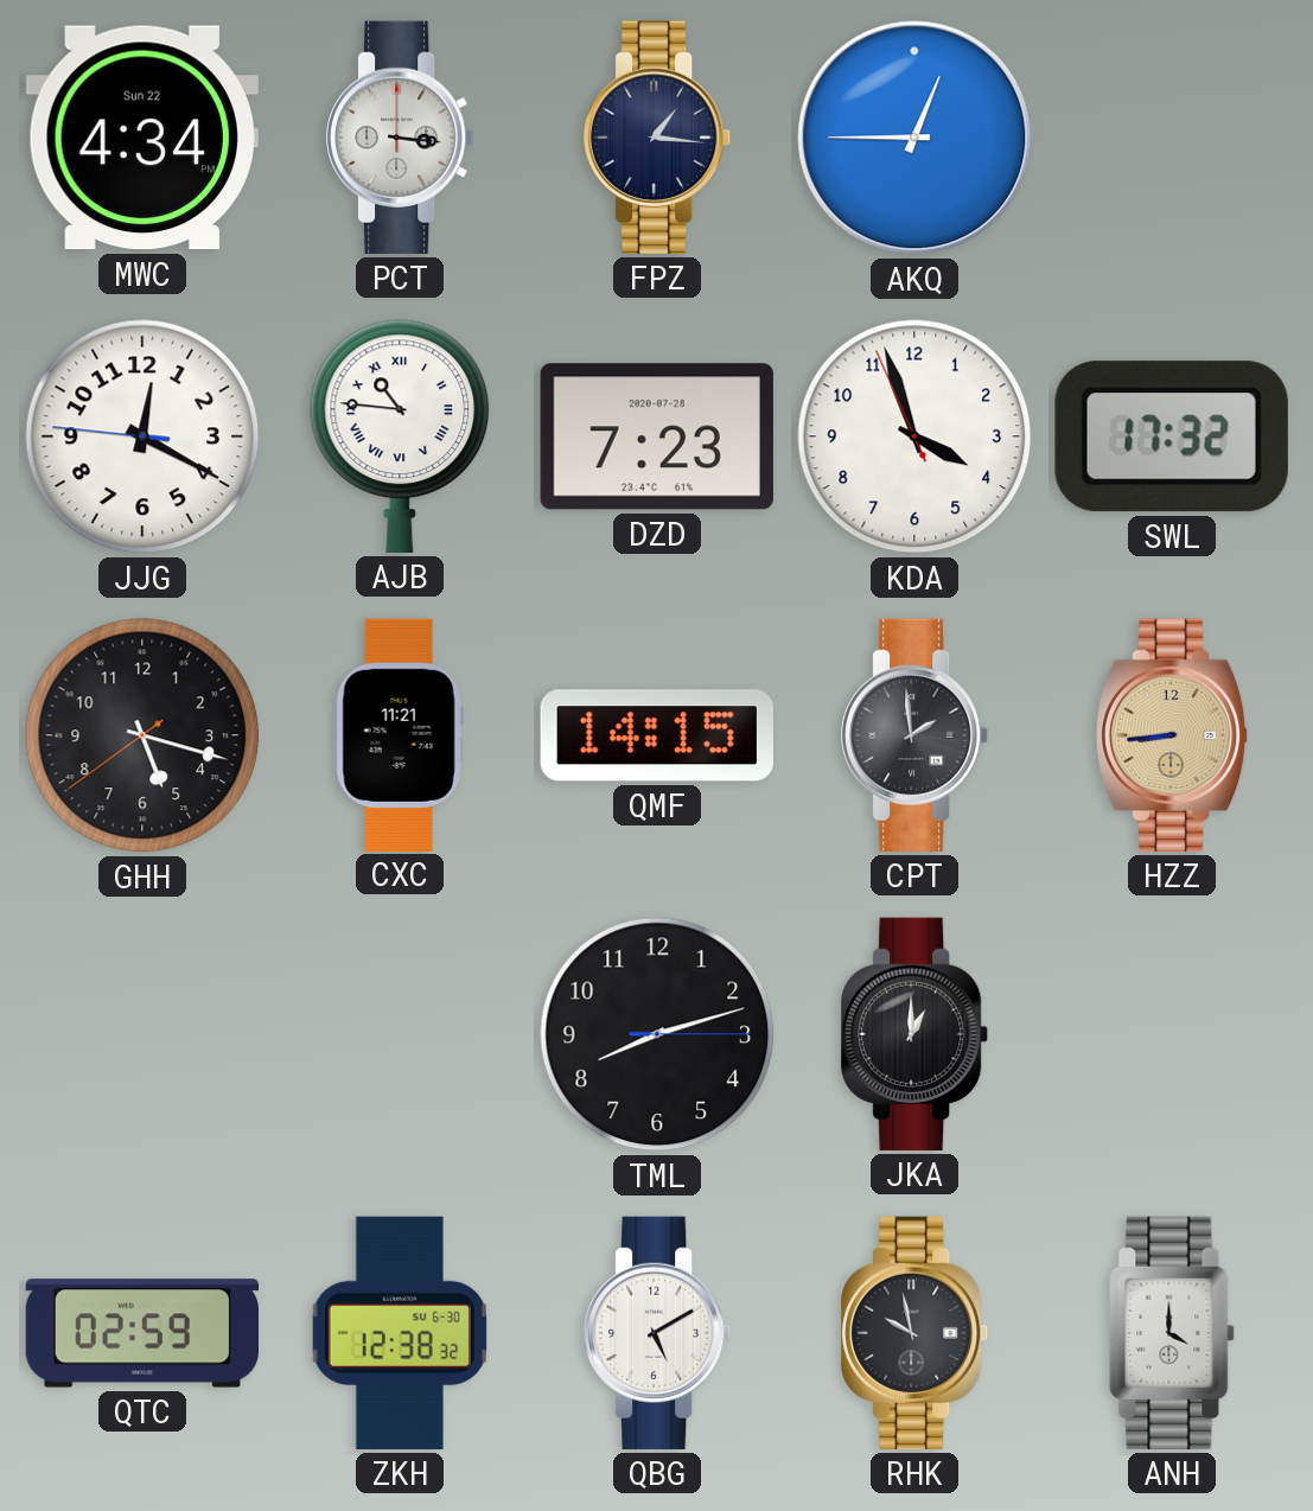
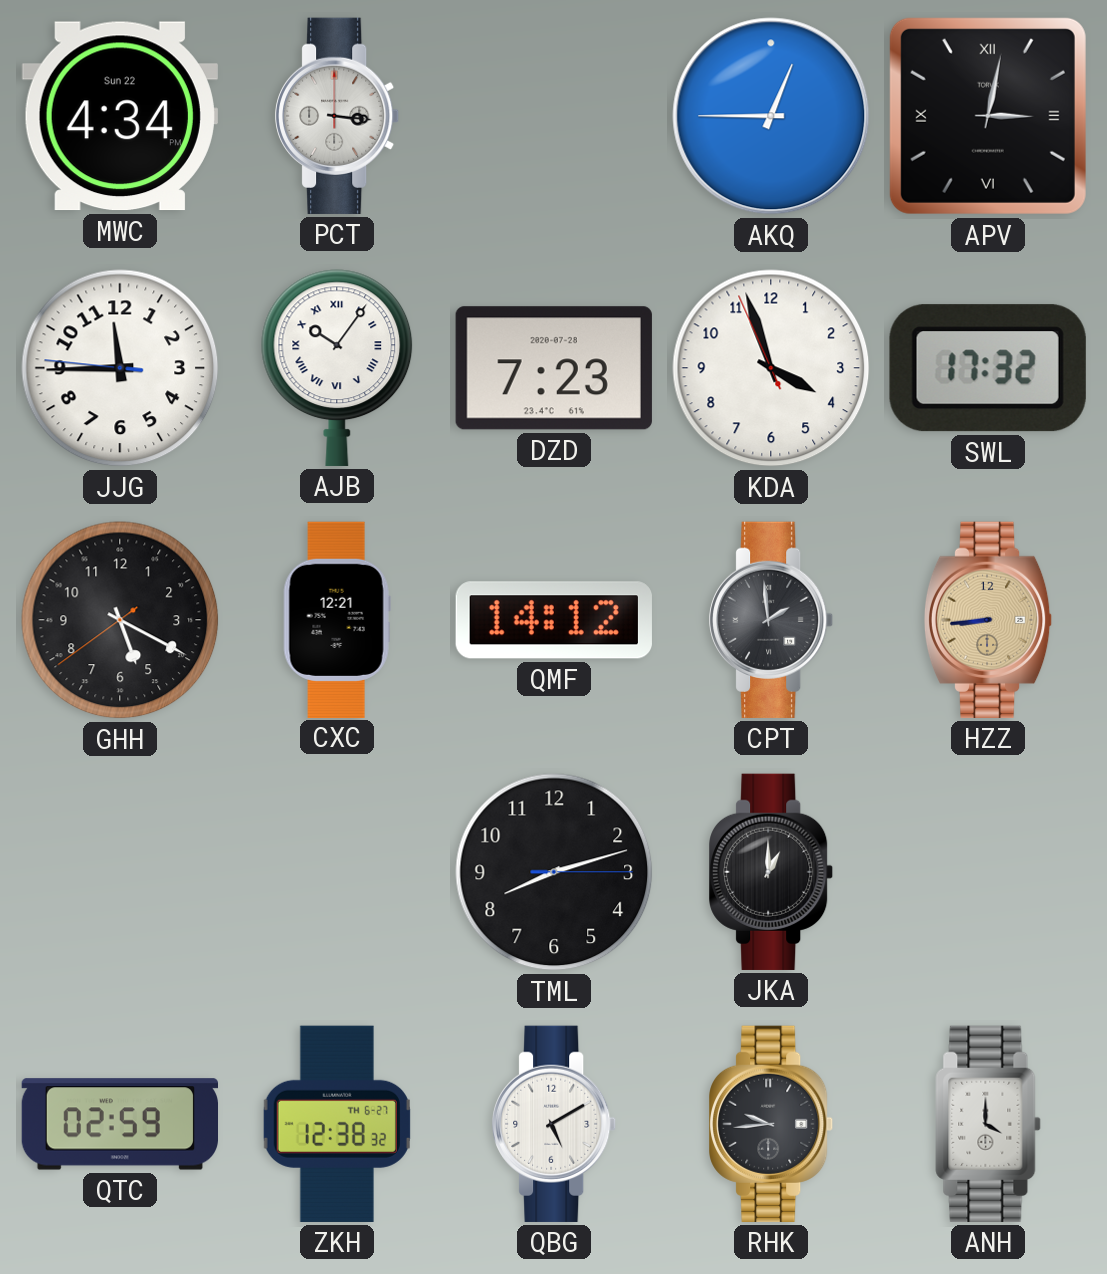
FPZ: 1:16 -> none
APV: none -> 3:02
JJG: 12:19 -> 11:44
AJB: 10:46 -> 10:06
GHH: 5:17 -> 5:19
CXC: 11:21 -> 12:21
QMF: 14:15 -> 14:12
ZKH date: SU 6-30 -> TH 6-27
RHK: 9:58 -> 9:44
